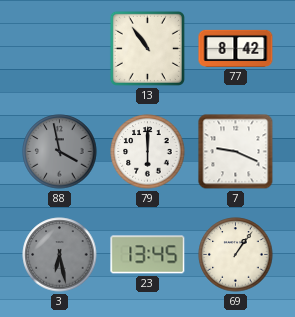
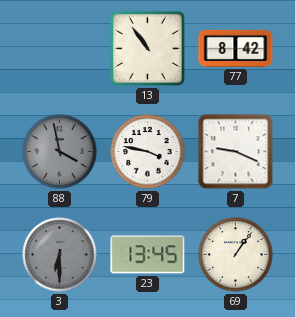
79: 6:00 -> 3:47
3: 6:28 -> 6:30
